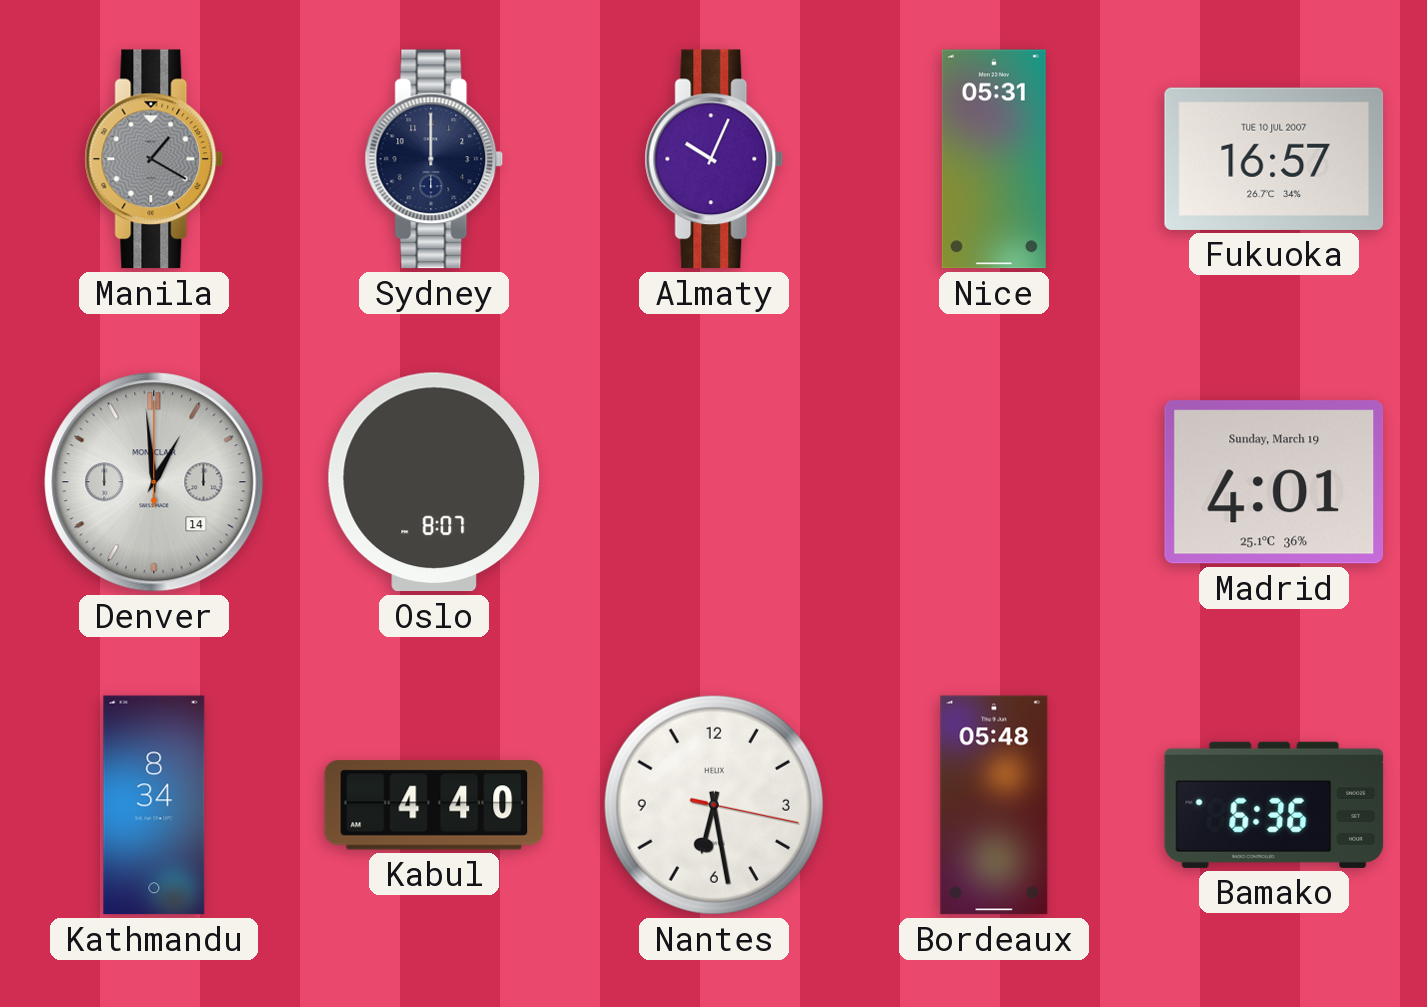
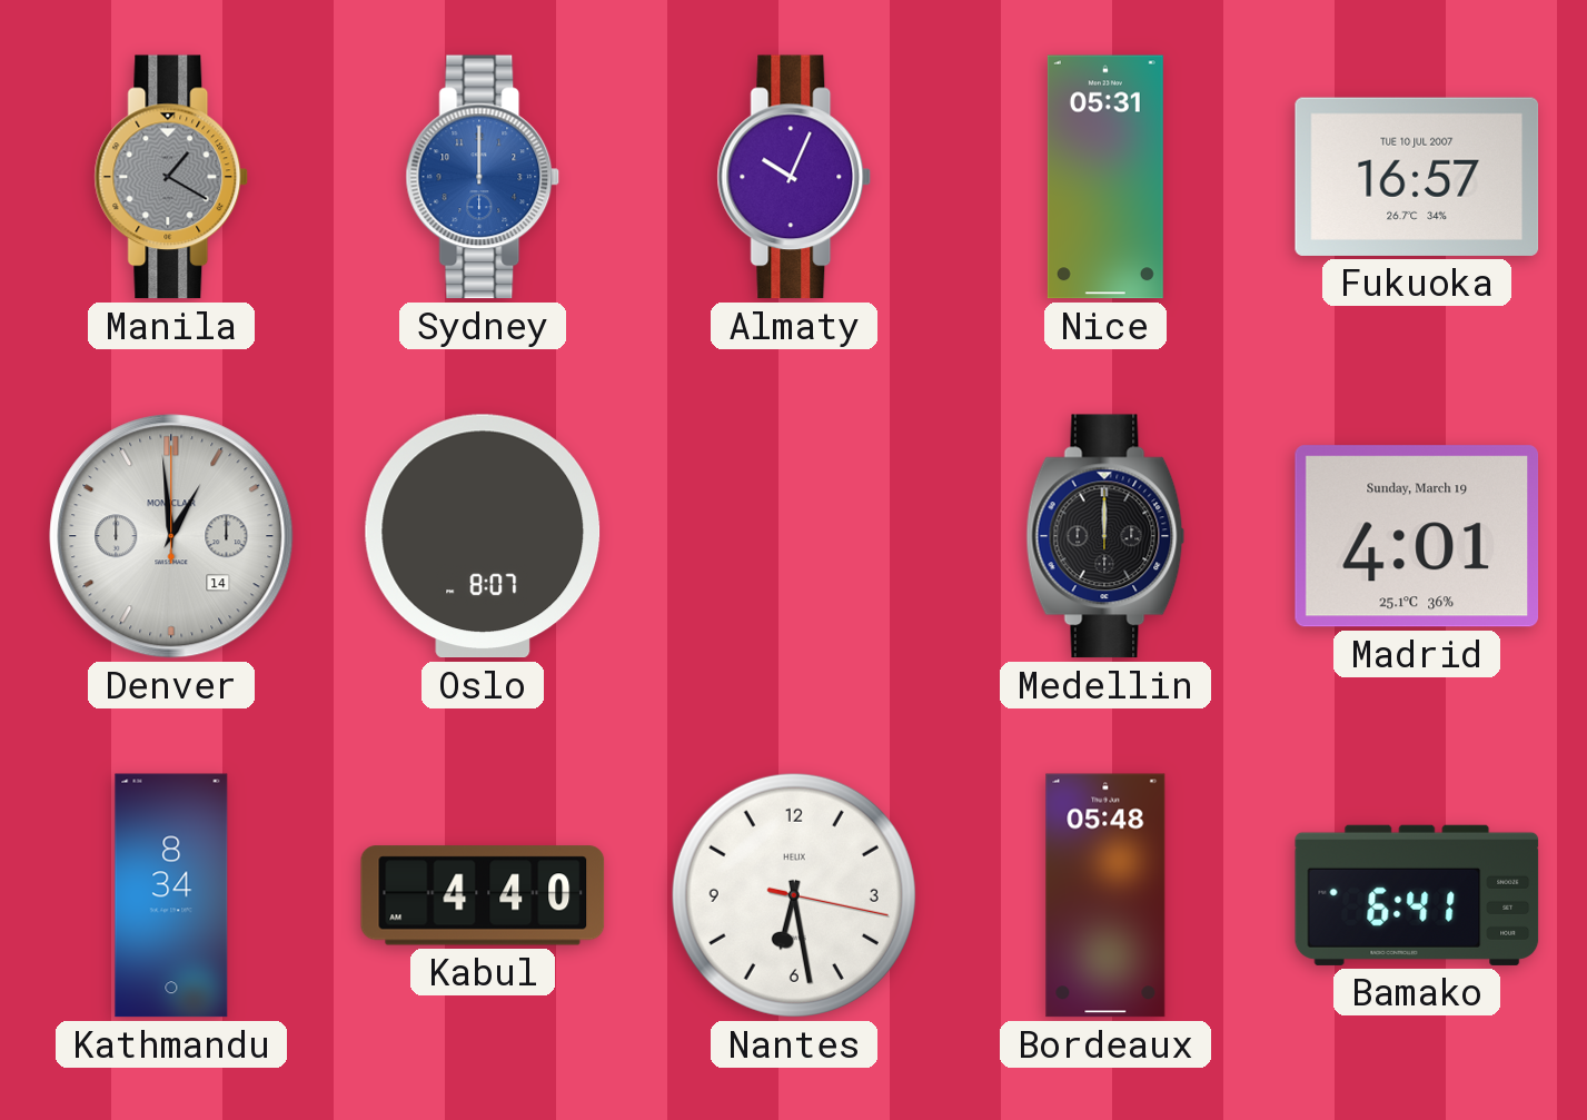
Sydney dial: navy -> blue
Medellin: none -> 12:00
Bamako: 6:36 -> 6:41
